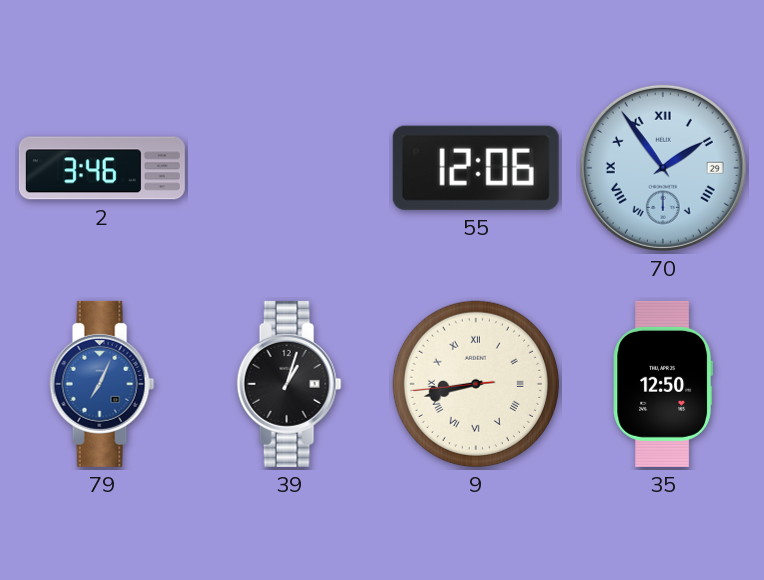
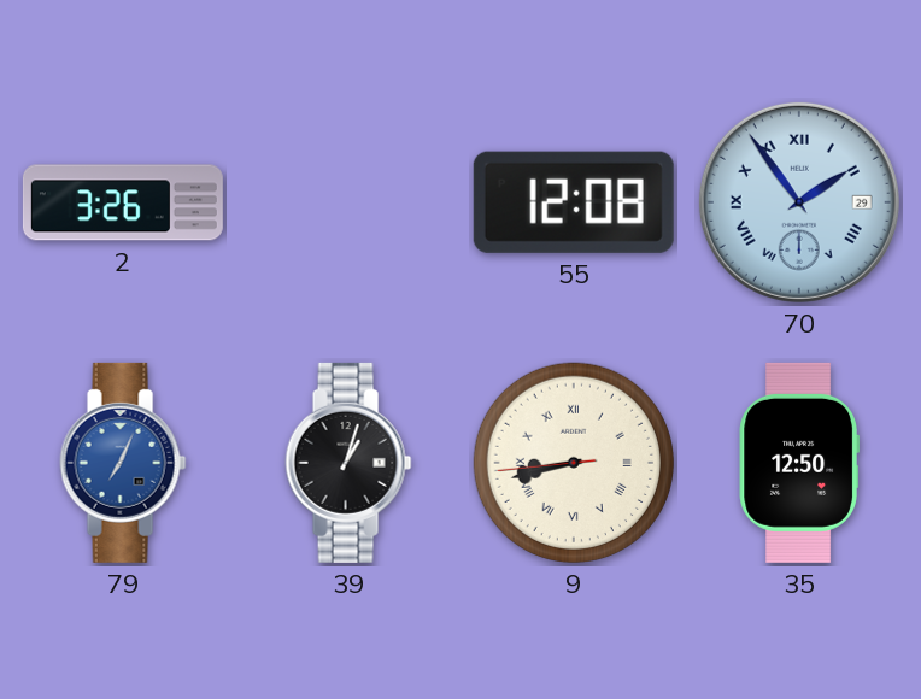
2: 3:46 -> 3:26
55: 12:06 -> 12:08
